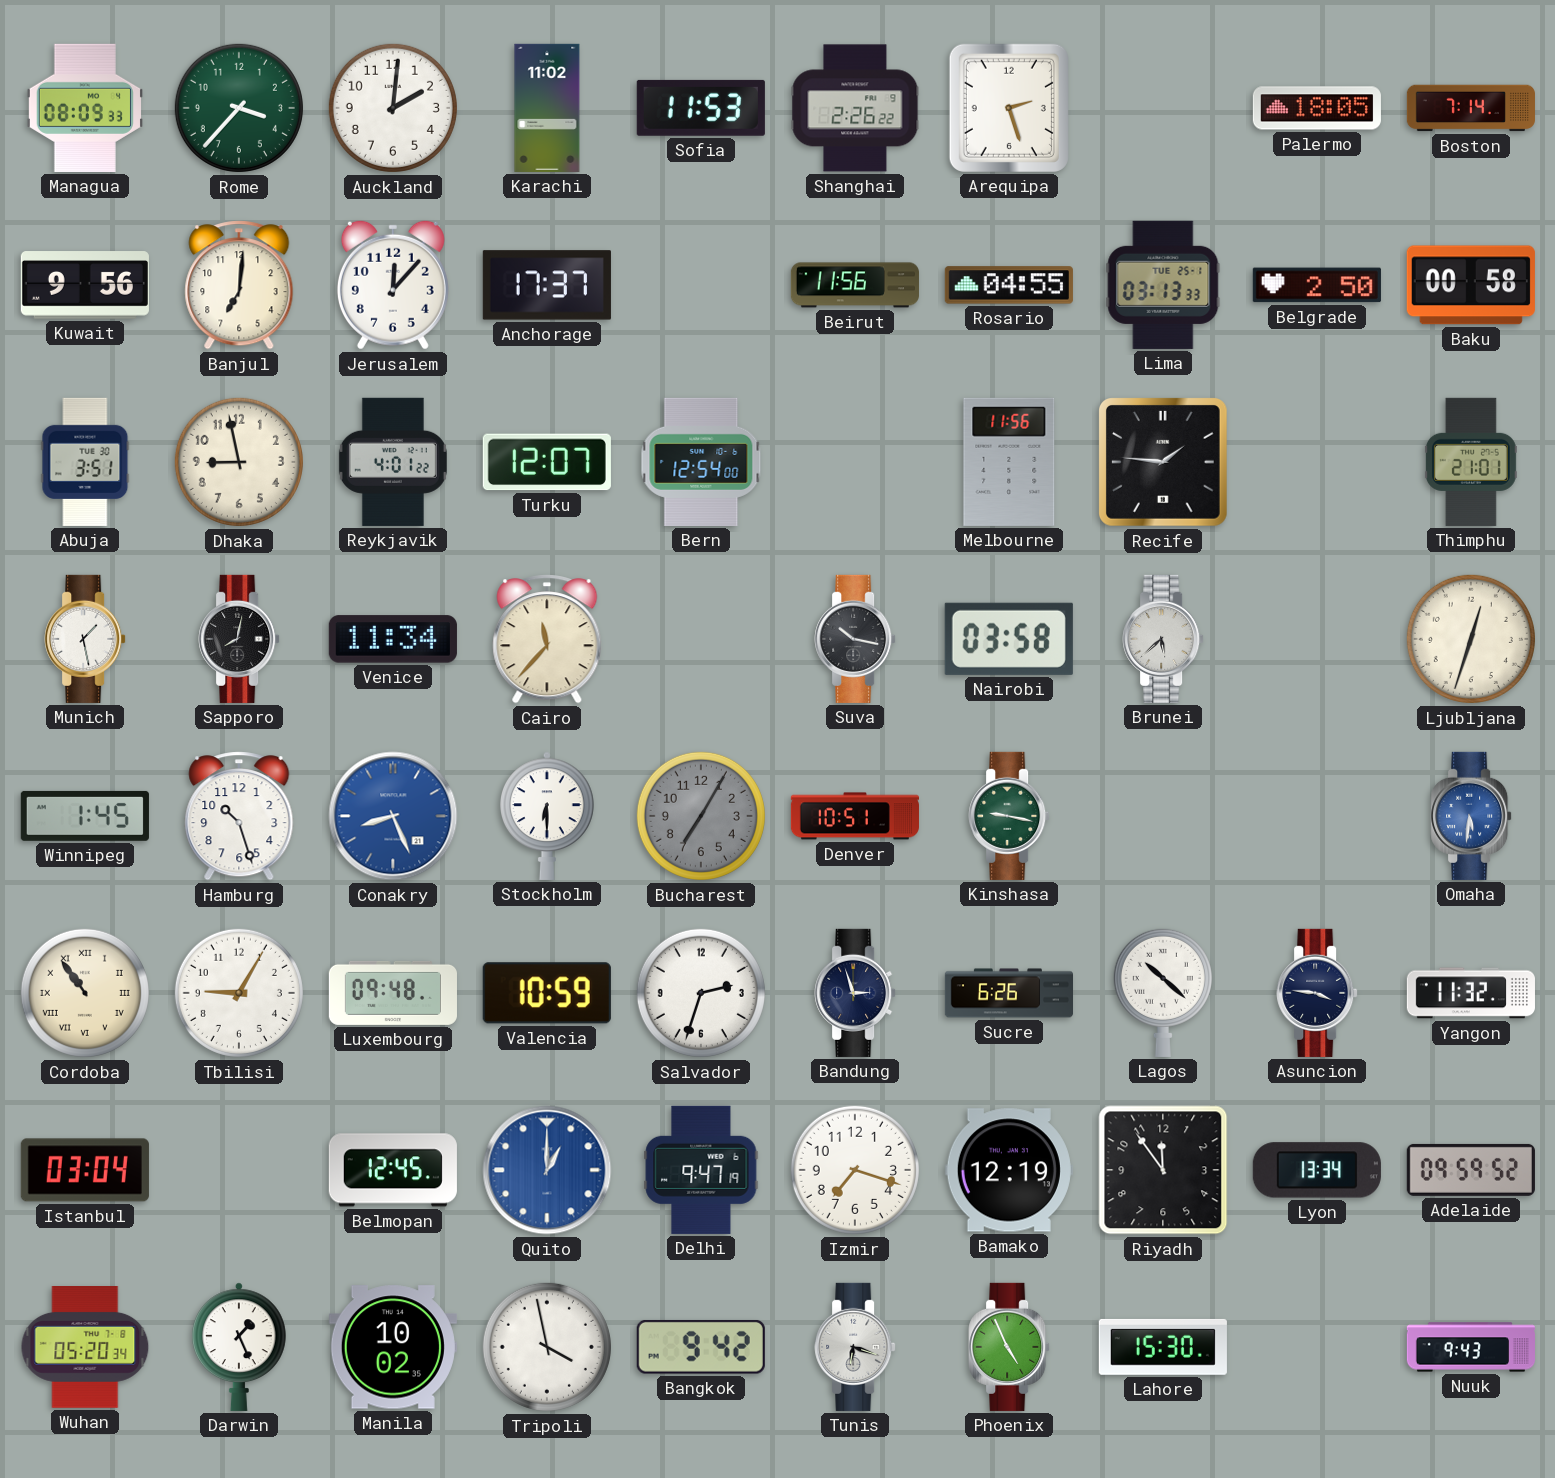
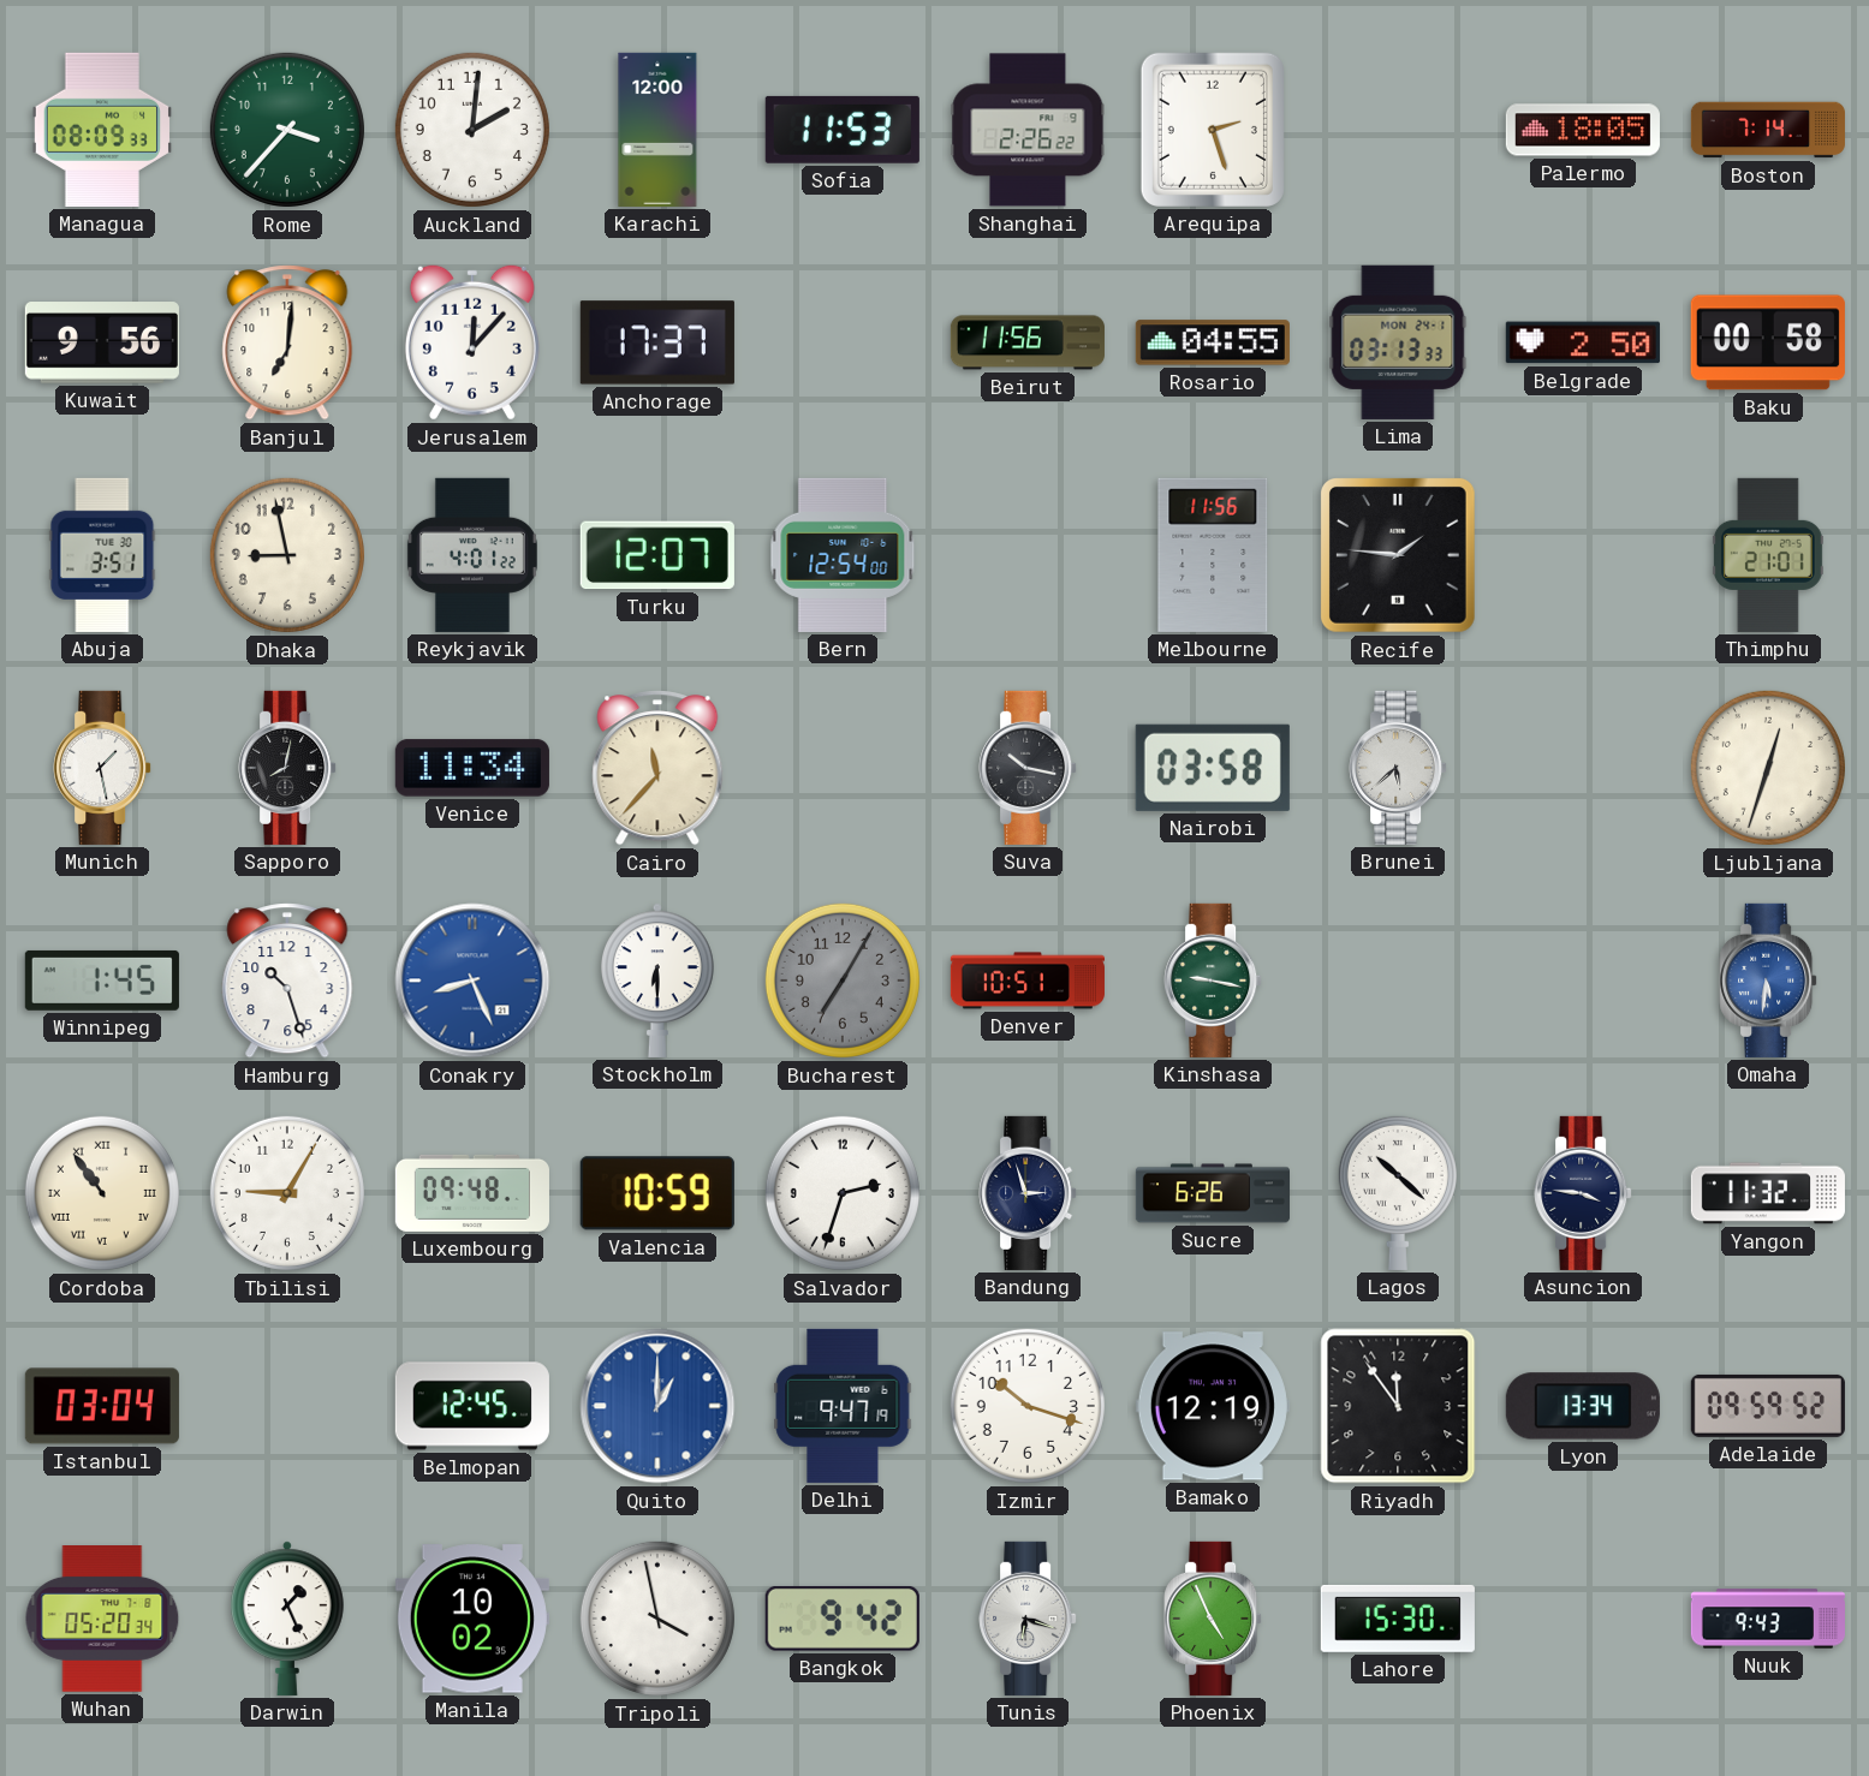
Karachi: 11:02 -> 12:00
Lima date: TUE 25-1 -> MON 24-1
Izmir: 7:18 -> 10:18
